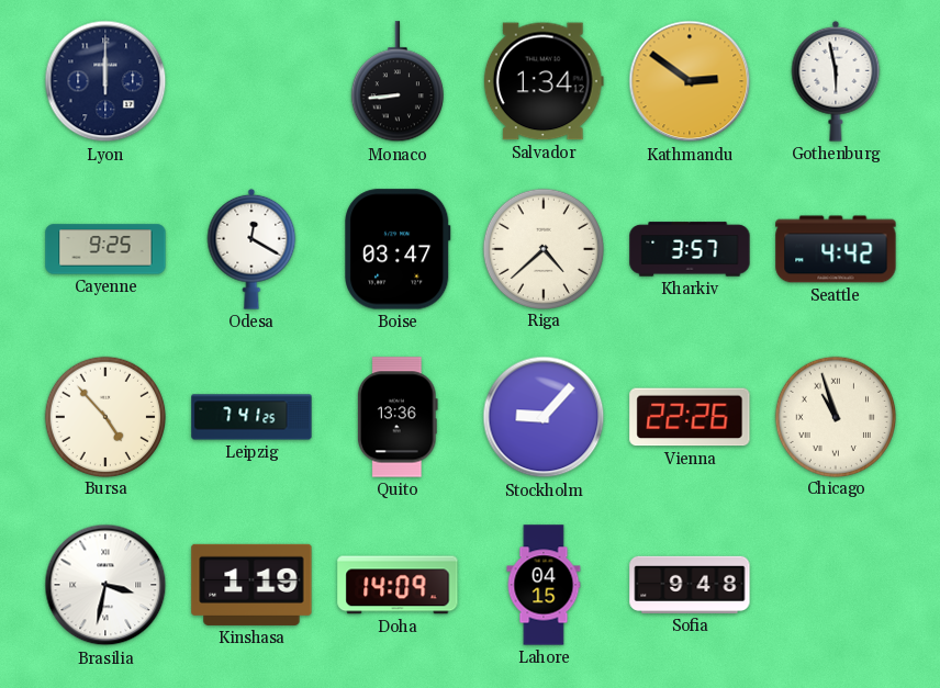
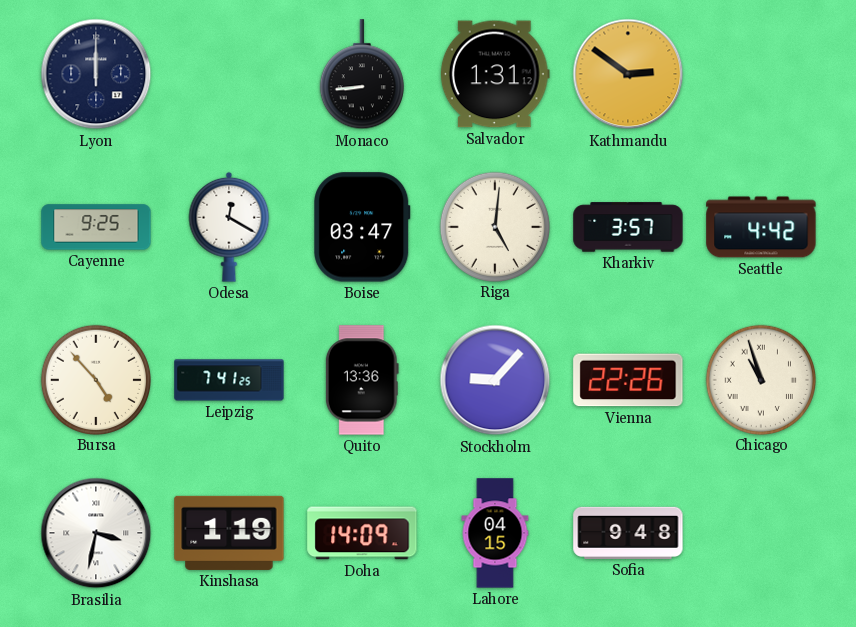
Salvador: 1:34 -> 1:31
Gothenburg: 5:58 -> none
Riga: 4:38 -> 5:01
